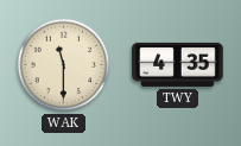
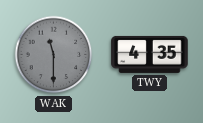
WAK dial: cream -> grey
